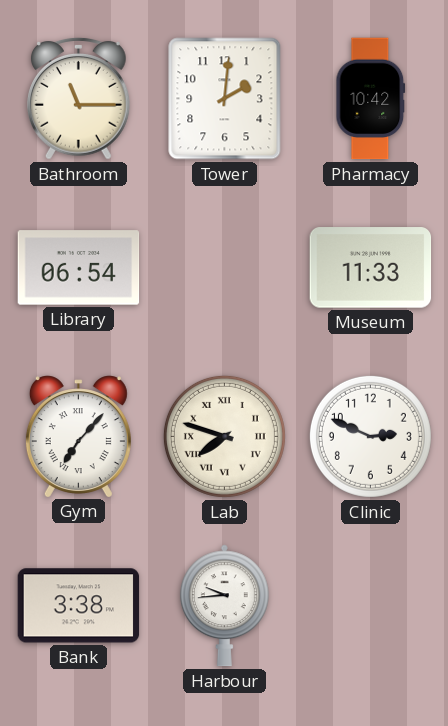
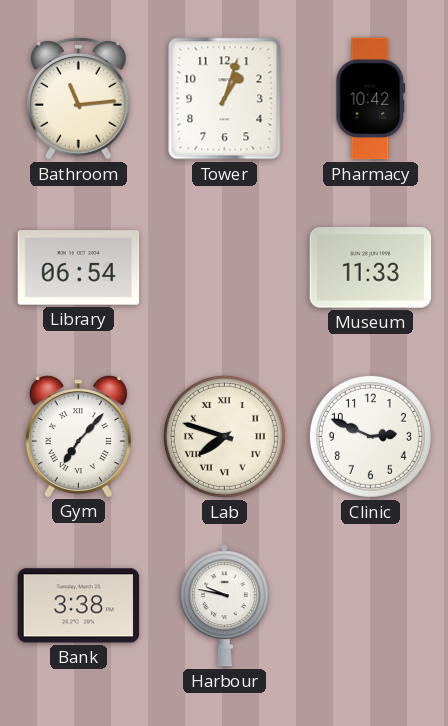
Bathroom: 11:15 -> 11:14
Tower: 2:01 -> 1:03
Harbour: 9:44 -> 9:47
